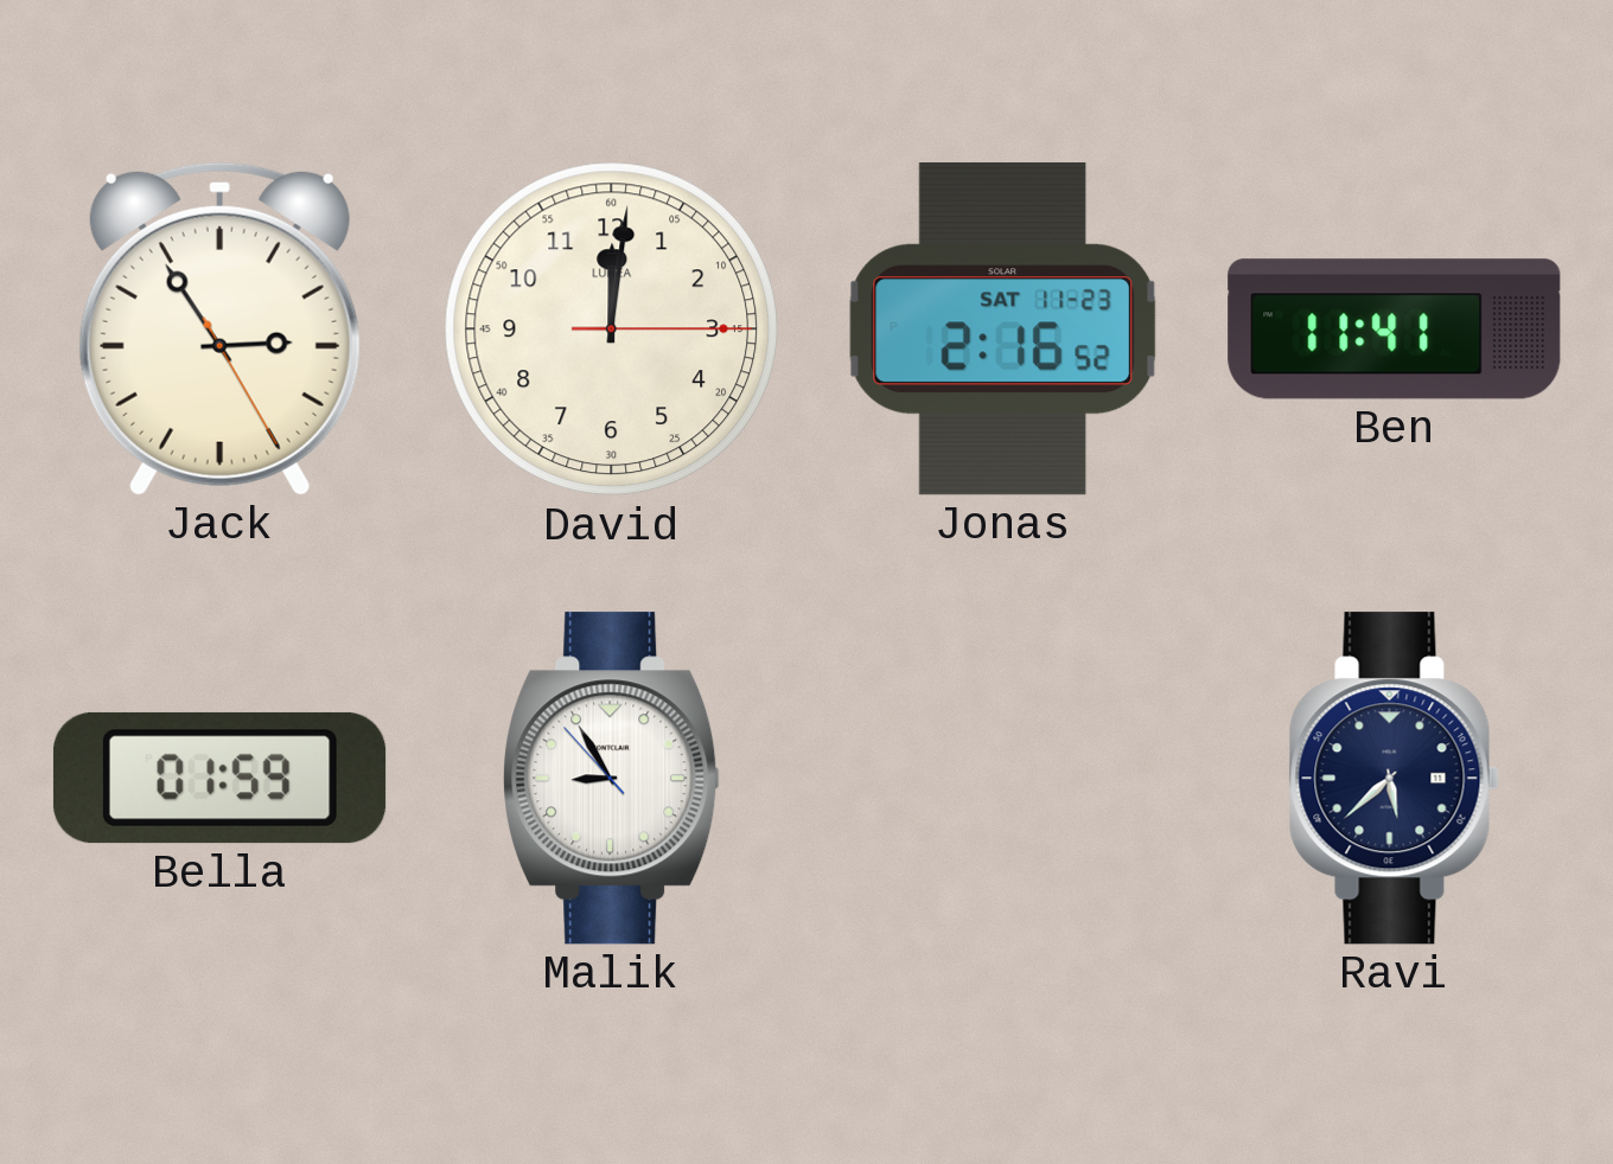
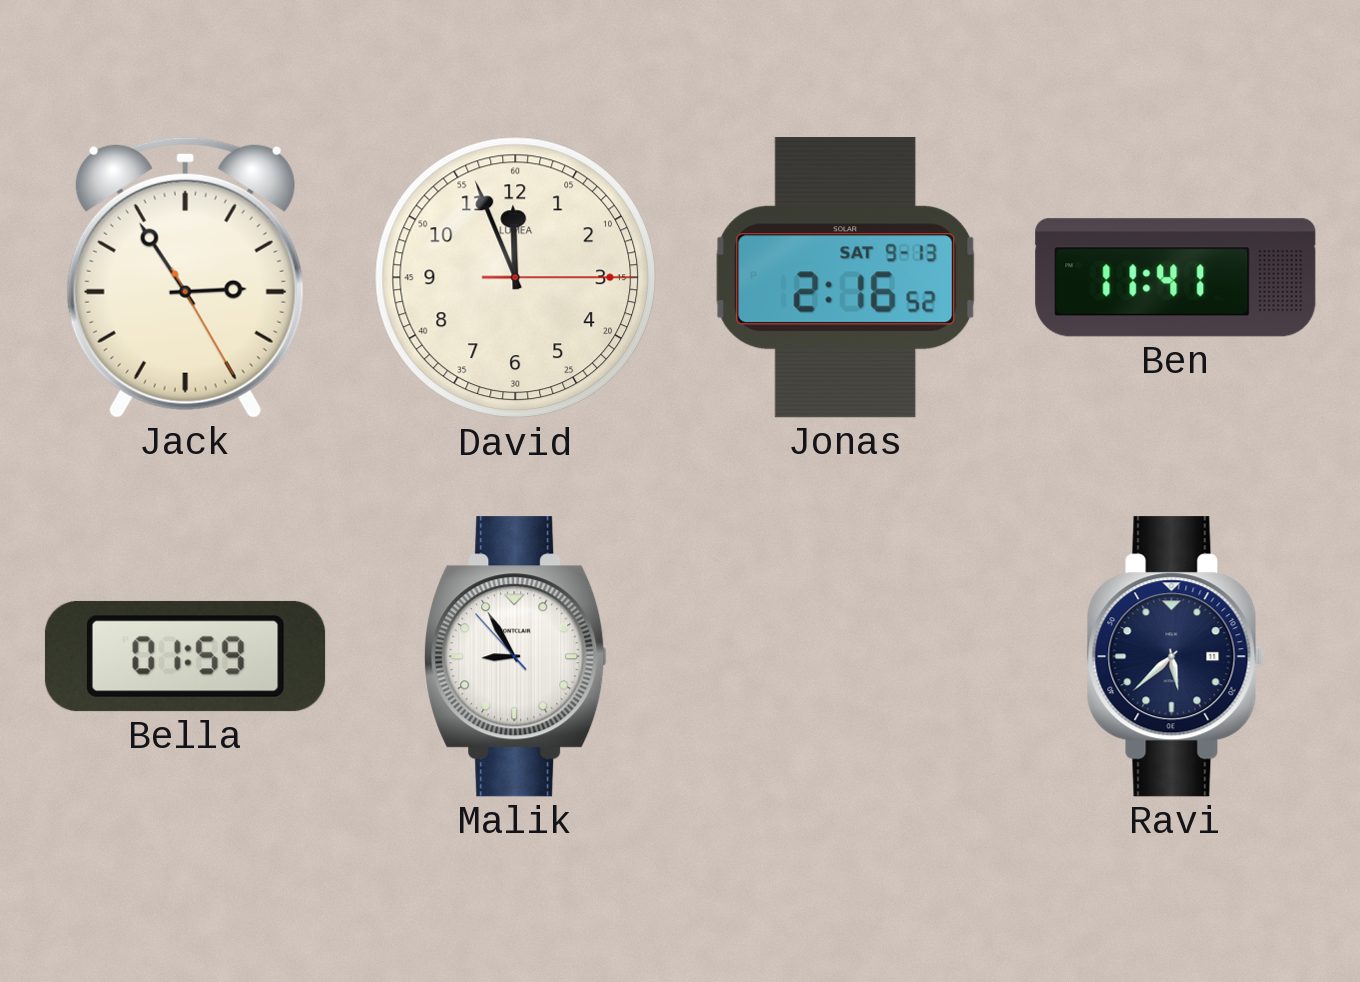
David: 12:01 -> 11:56
Jonas date: SAT 11-23 -> SAT 9-13
